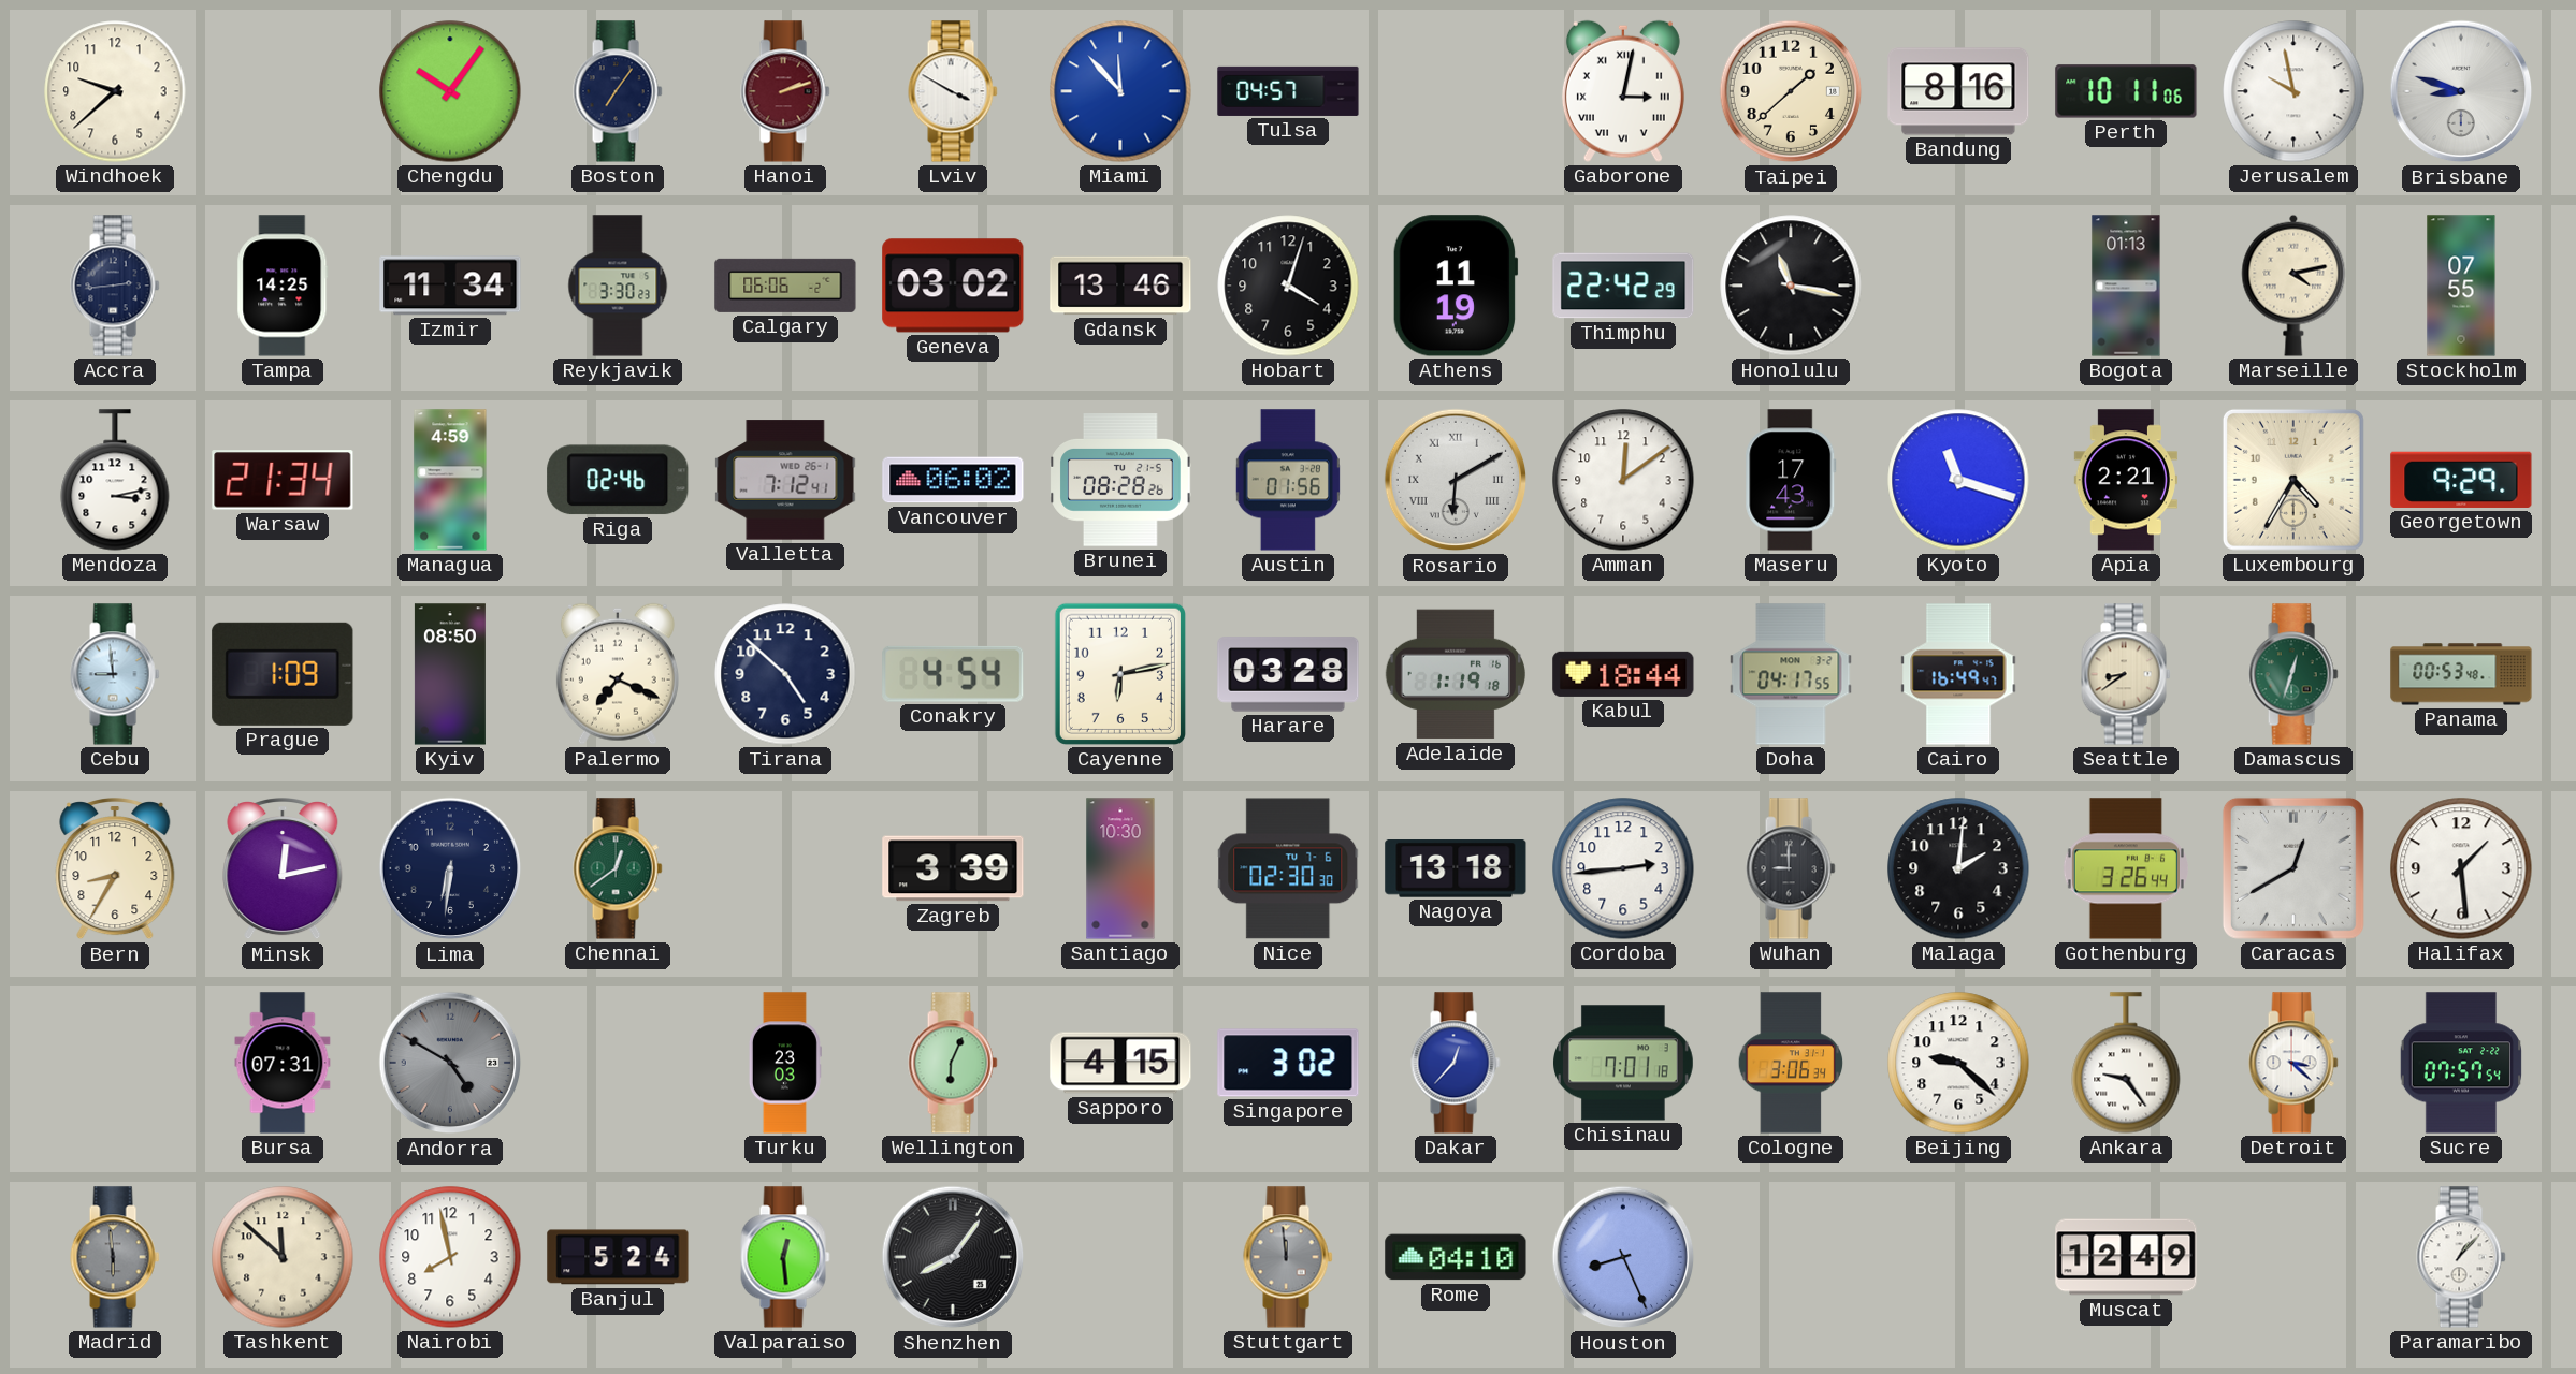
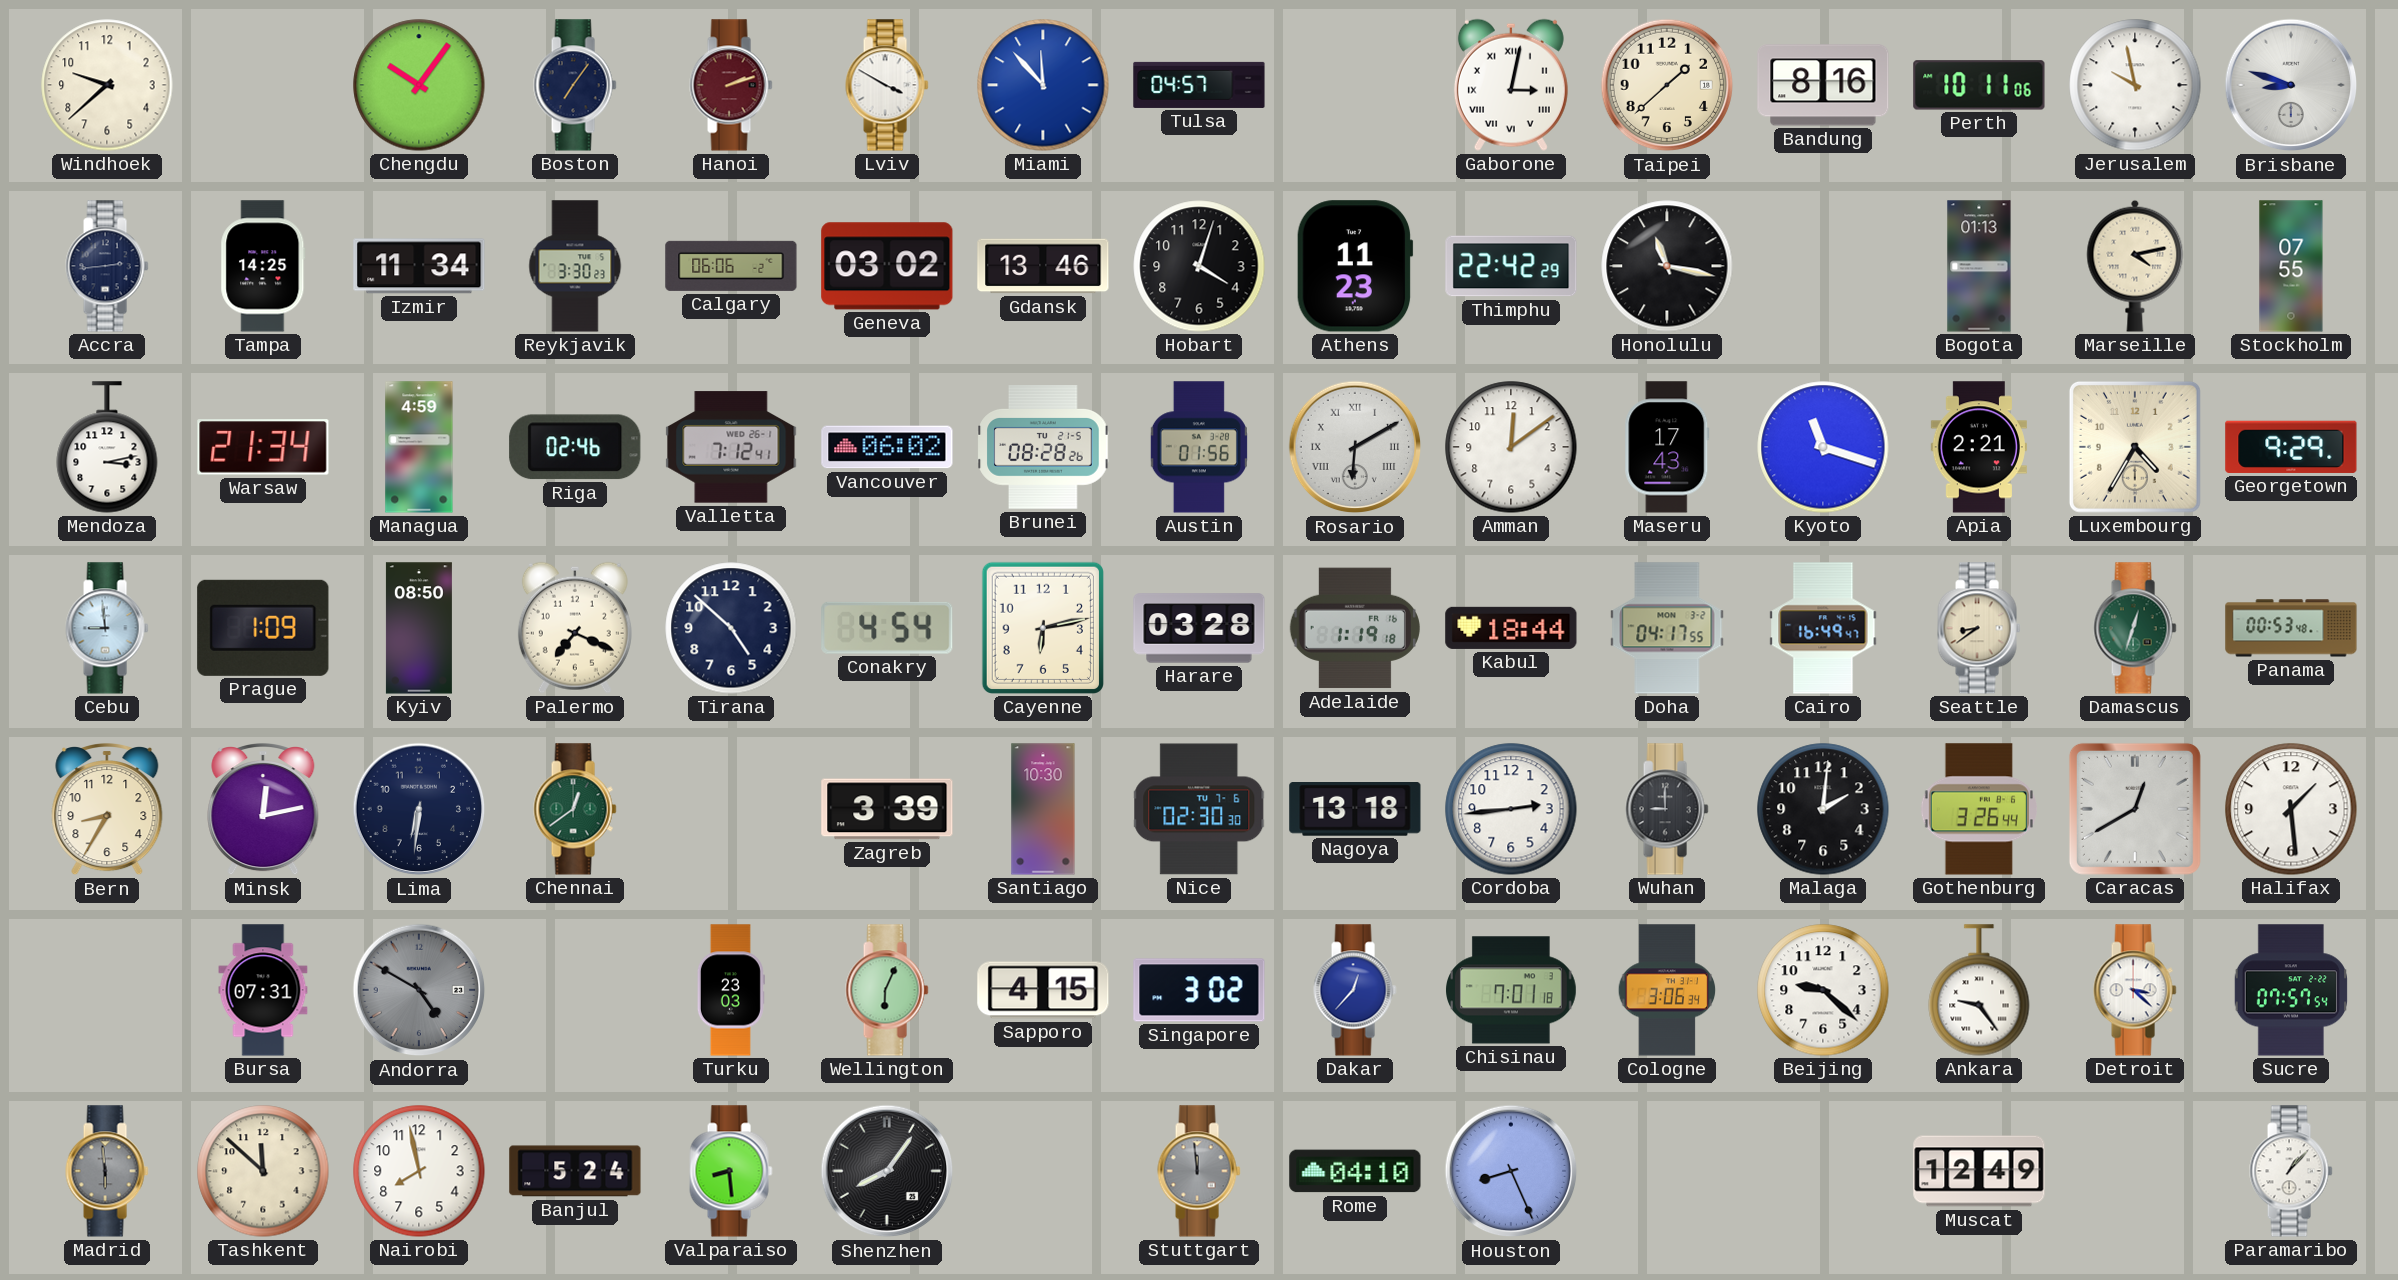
Athens: 11:19 -> 11:23
Valparaiso: 12:29 -> 8:29
